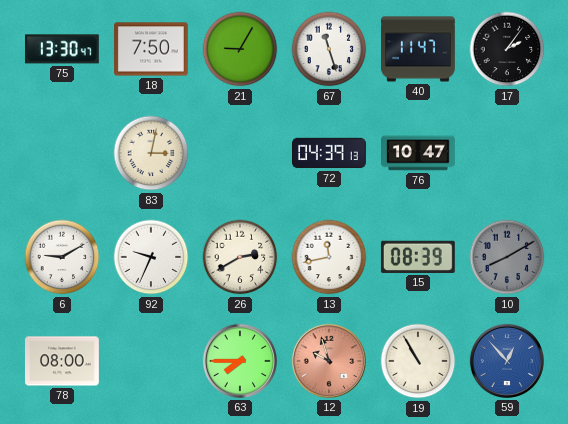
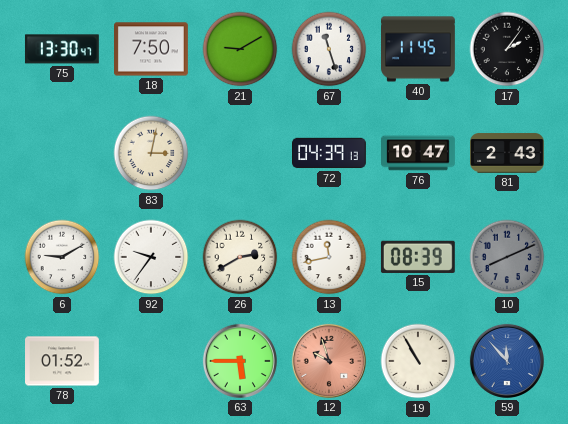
21: 9:05 -> 9:10
40: 11:47 -> 11:45
81: none -> 2:43
92: 9:34 -> 9:36
10: 8:10 -> 8:11
78: 08:00 -> 01:52
63: 7:45 -> 5:45
59: 12:53 -> 11:53
